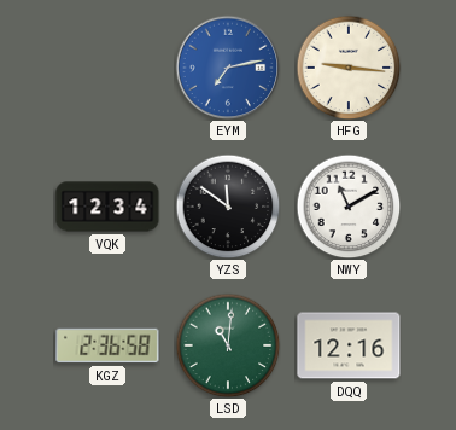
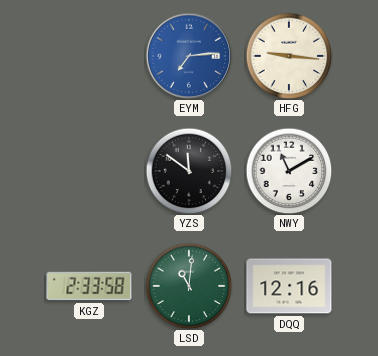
EYM: 7:13 -> 7:14
VQK: 12:34 -> none
KGZ: 2:36 -> 2:33
